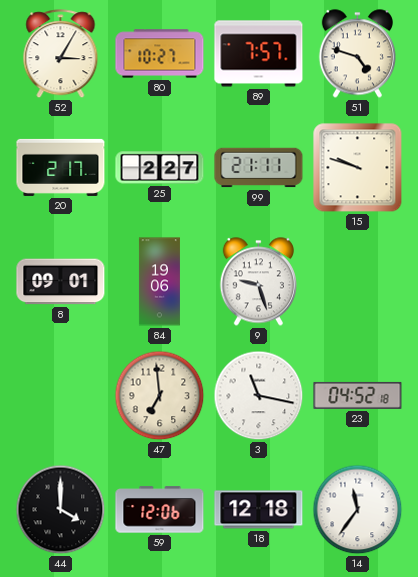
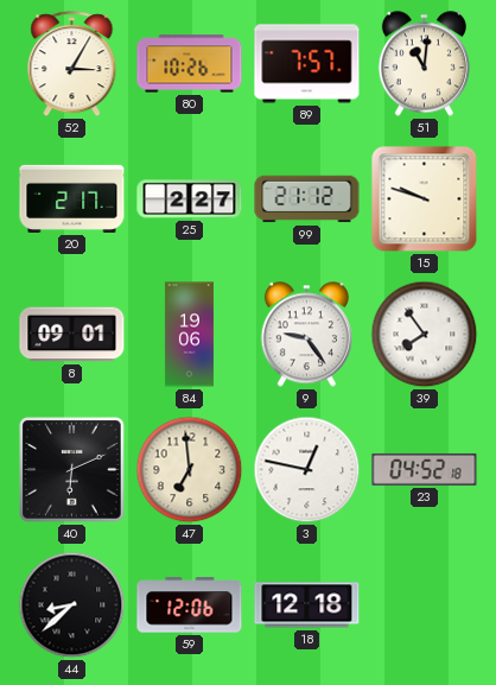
80: 10:27 -> 10:26
51: 4:48 -> 11:01
99: 21:11 -> 21:12
9: 9:27 -> 9:24
39: none -> 7:54
40: none -> 6:11
3: 11:17 -> 12:47
44: 4:00 -> 8:38
14: 11:36 -> none
